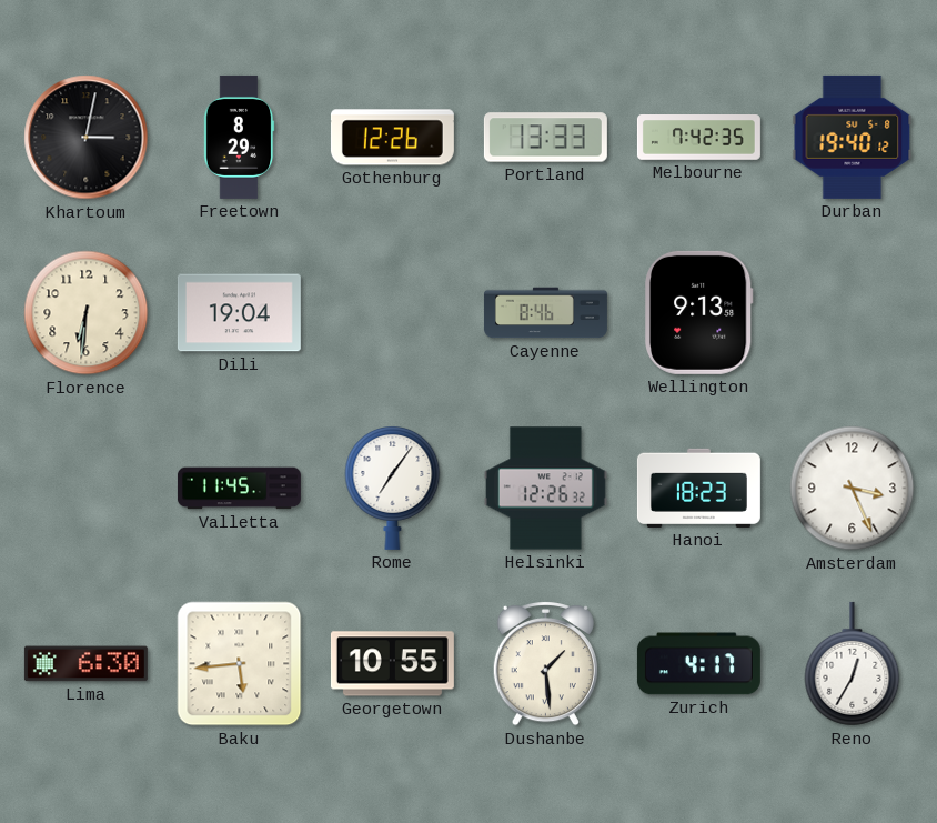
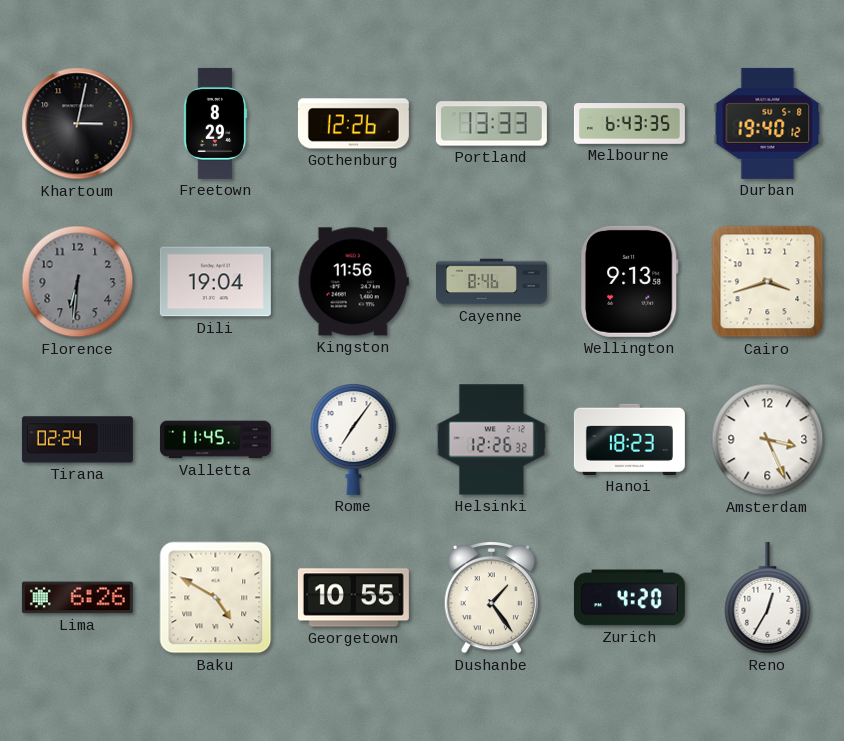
Melbourne: 7:42 -> 6:43
Florence dial: cream -> grey
Kingston: none -> 11:56
Cairo: none -> 3:42
Tirana: none -> 02:24
Lima: 6:30 -> 6:26
Baku: 5:44 -> 4:50
Dushanbe: 1:29 -> 1:24
Zurich: 4:17 -> 4:20
